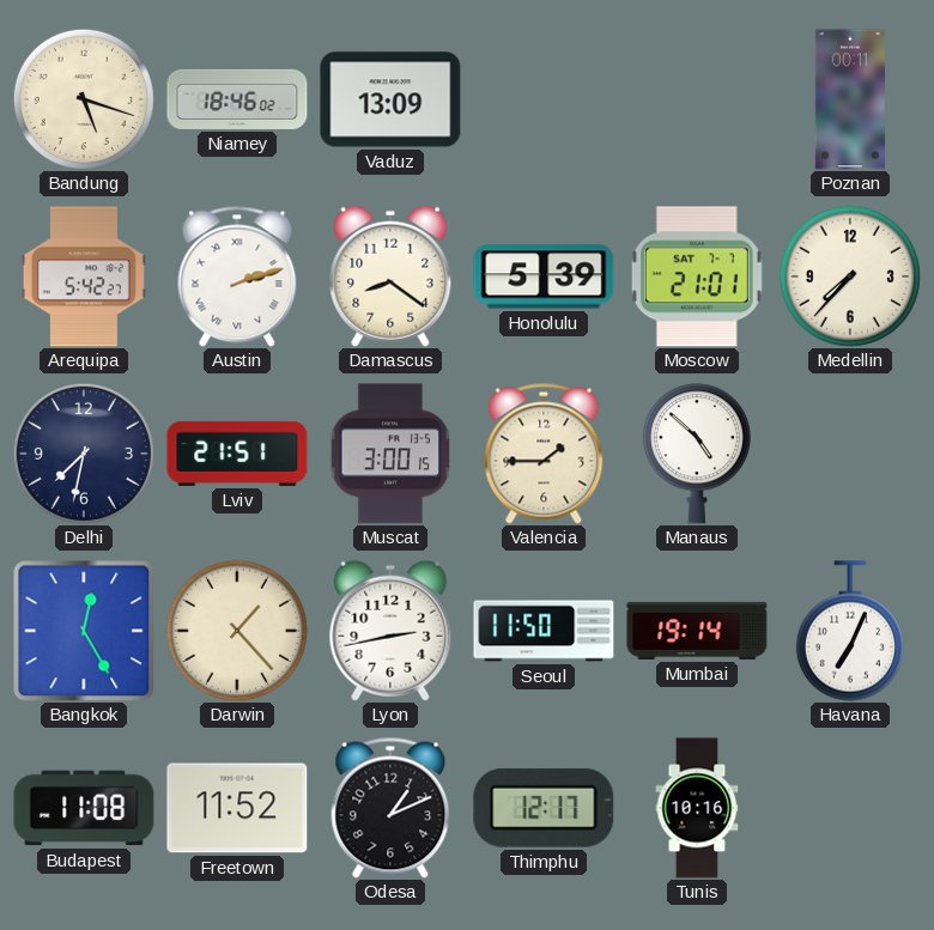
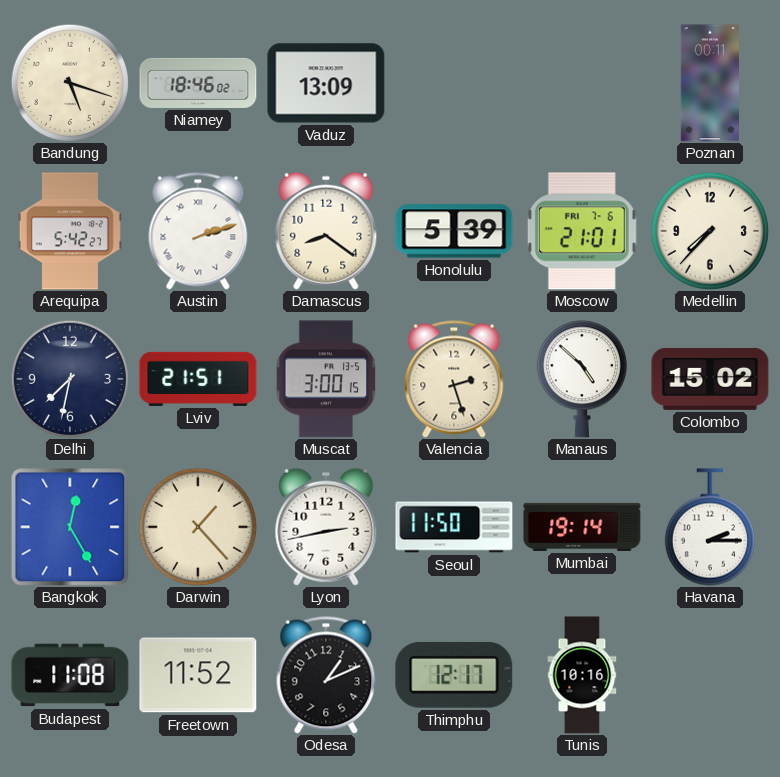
Moscow date: SAT 7-7 -> FRI 7-6
Valencia: 1:45 -> 2:27
Colombo: none -> 15:02
Havana: 7:04 -> 2:15
